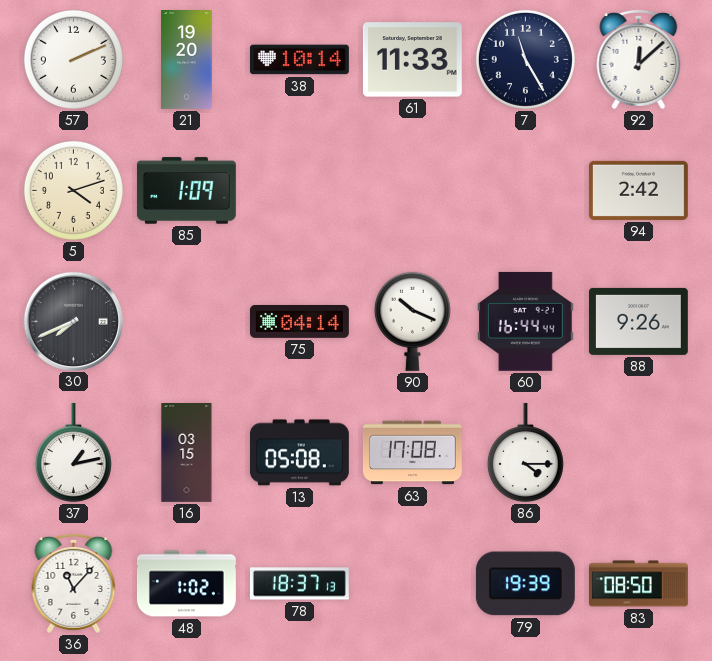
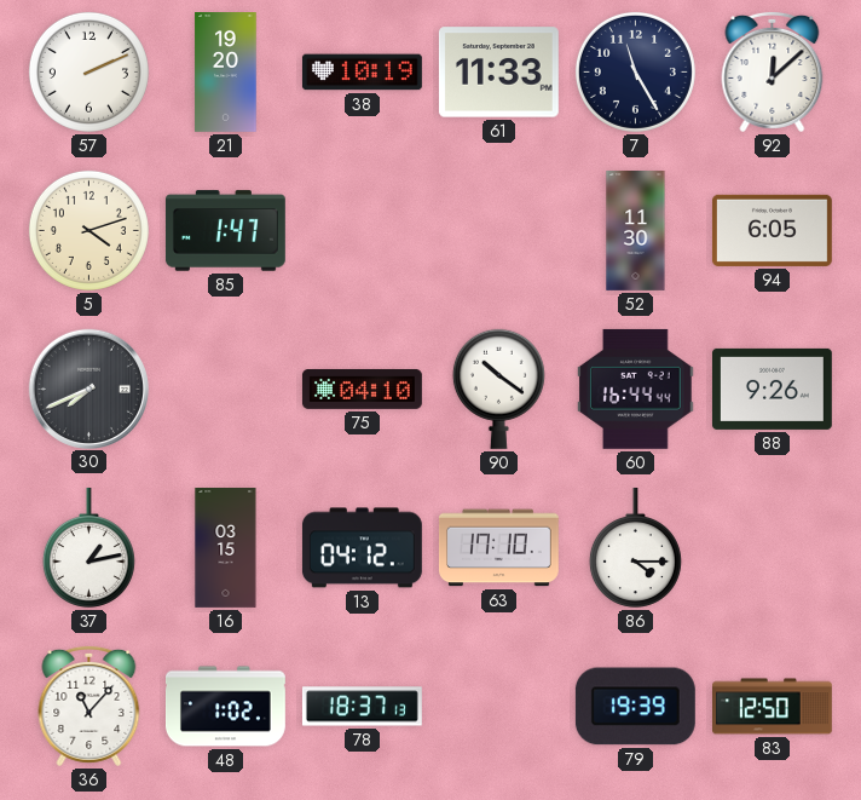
38: 10:14 -> 10:19
85: 1:09 -> 1:47
52: none -> 11:30
94: 2:42 -> 6:05
75: 04:14 -> 04:10
90: 10:19 -> 10:21
13: 05:08 -> 04:12
63: 17:08 -> 17:10
83: 08:50 -> 12:50
